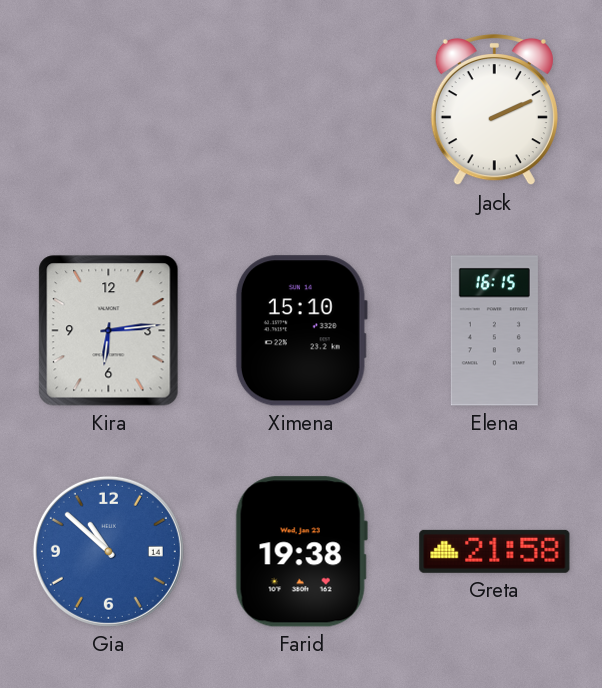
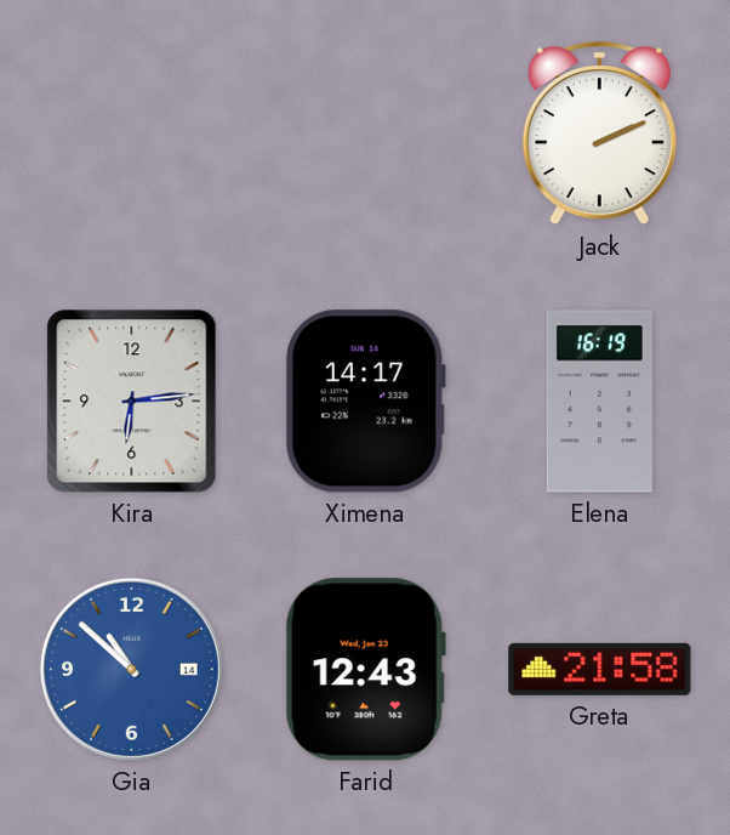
Ximena: 15:10 -> 14:17
Elena: 16:15 -> 16:19
Farid: 19:38 -> 12:43
